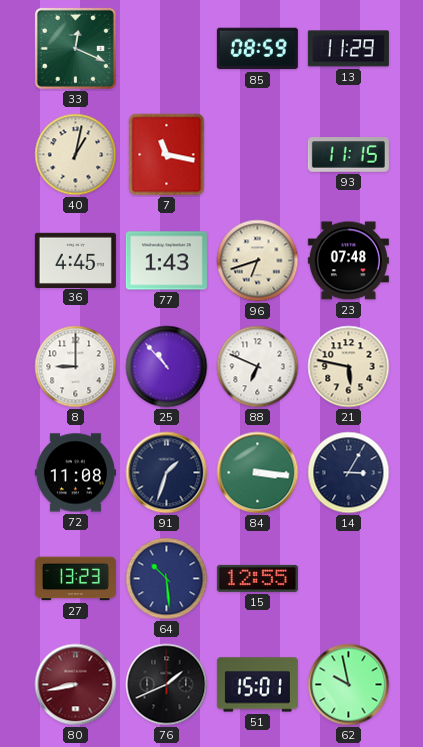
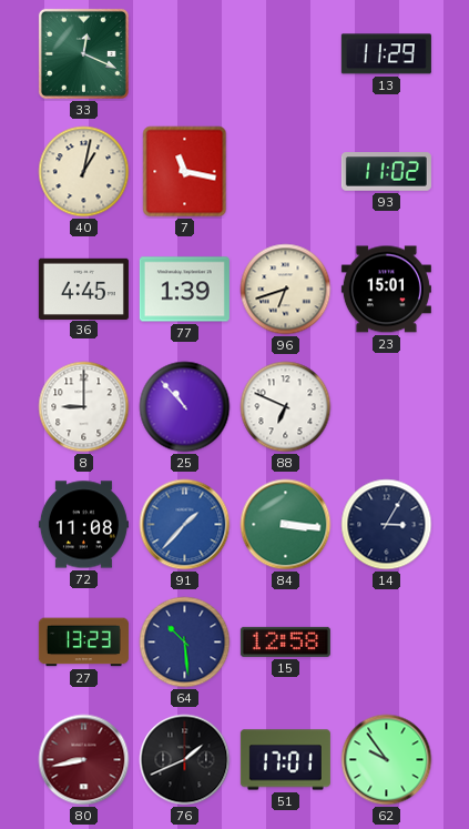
85: 08:59 -> none
93: 11:15 -> 11:02
77: 1:43 -> 1:39
23: 07:48 -> 15:01
21: 5:47 -> none
91: 1:33 -> 1:37
91 dial: navy -> blue
15: 12:55 -> 12:58
51: 15:01 -> 17:01
62: 9:58 -> 9:54
